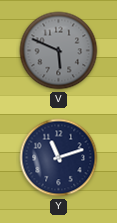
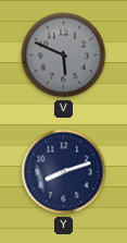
Y: 11:12 -> 8:12
